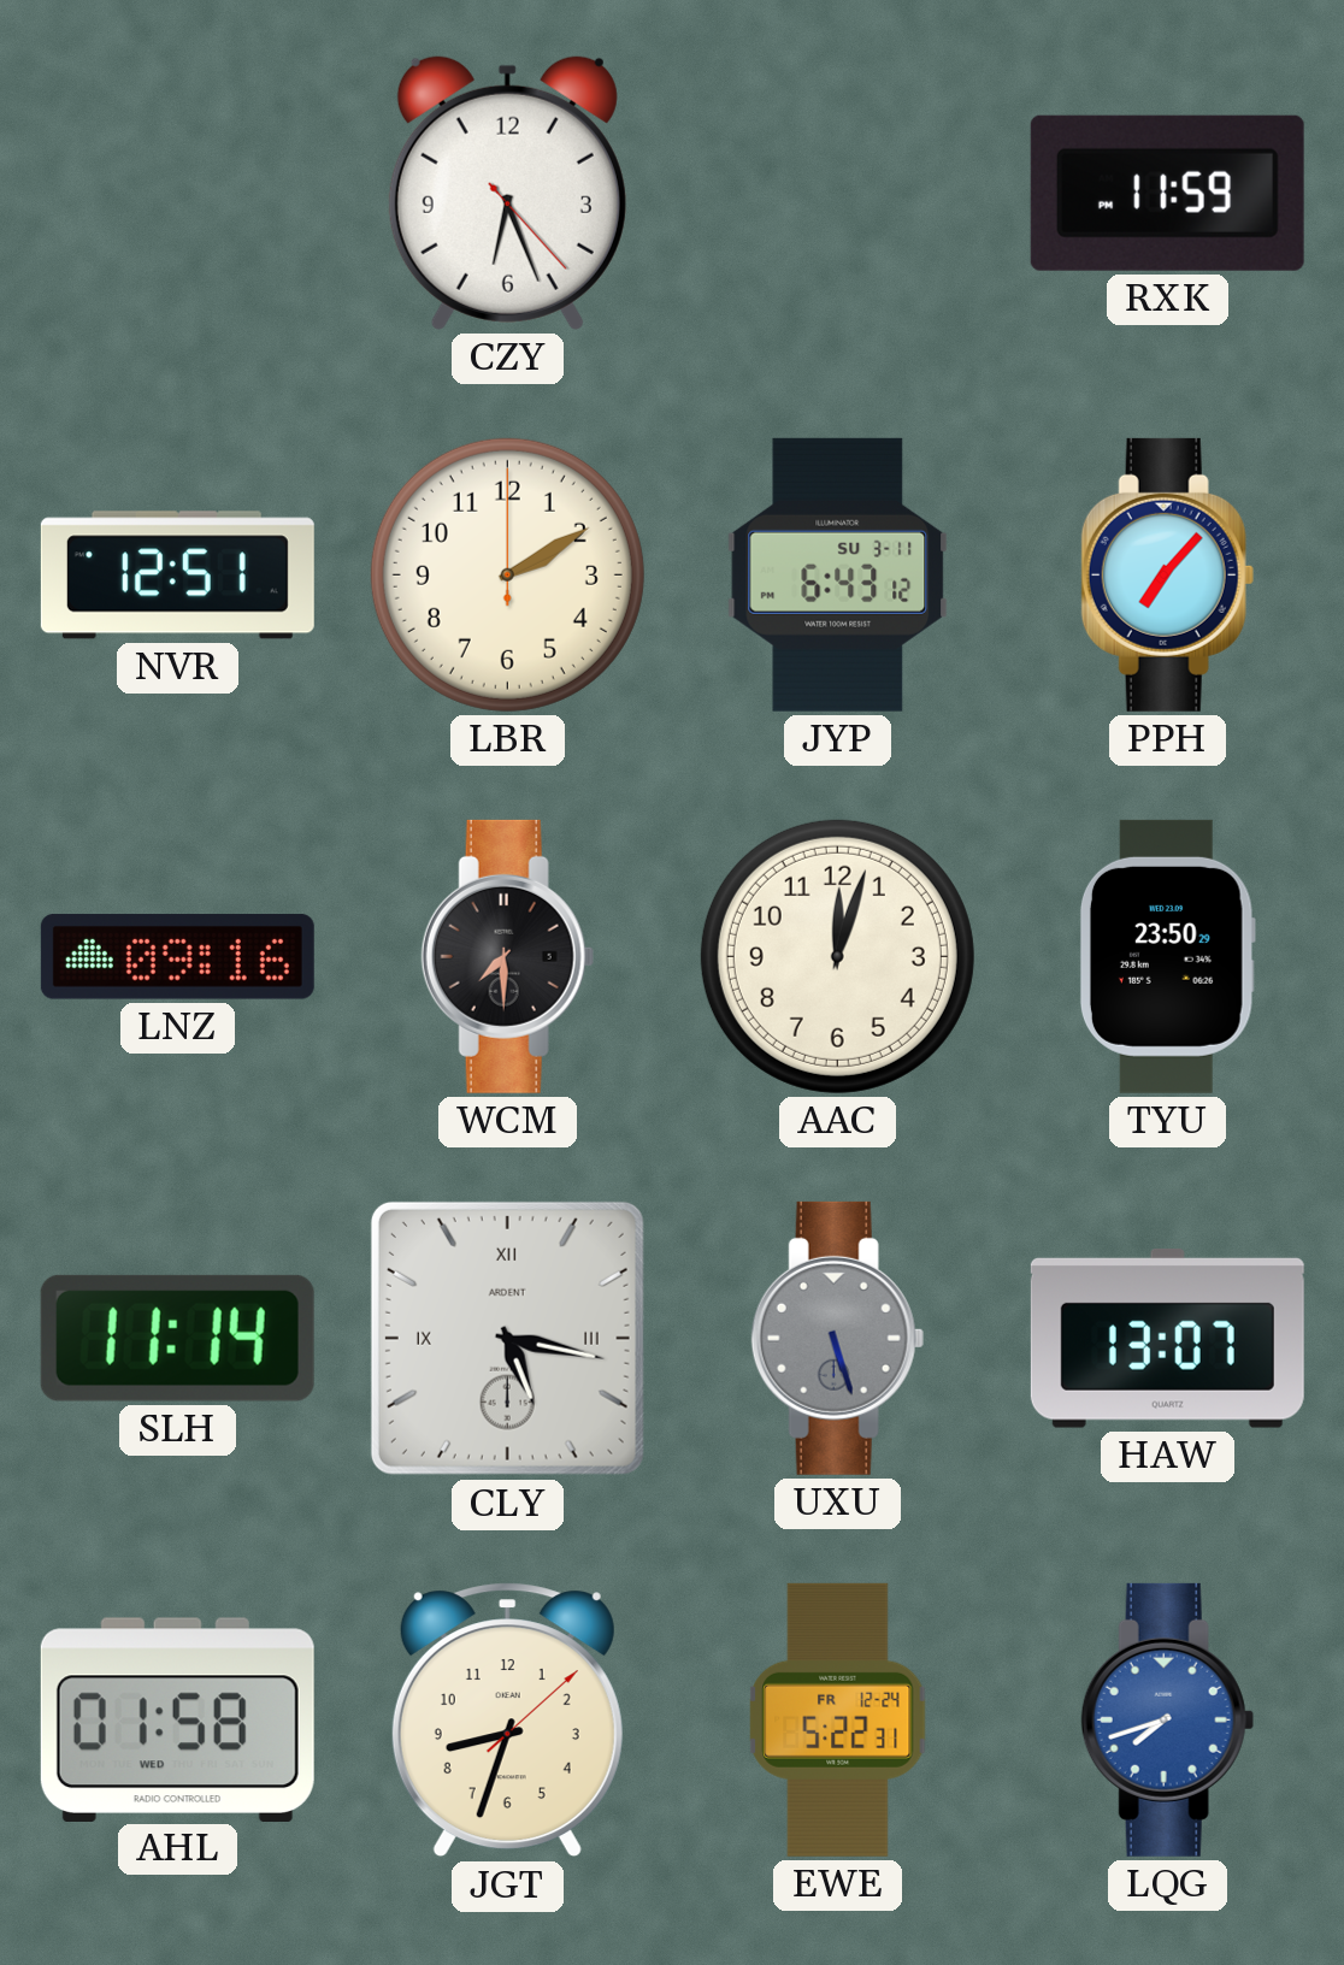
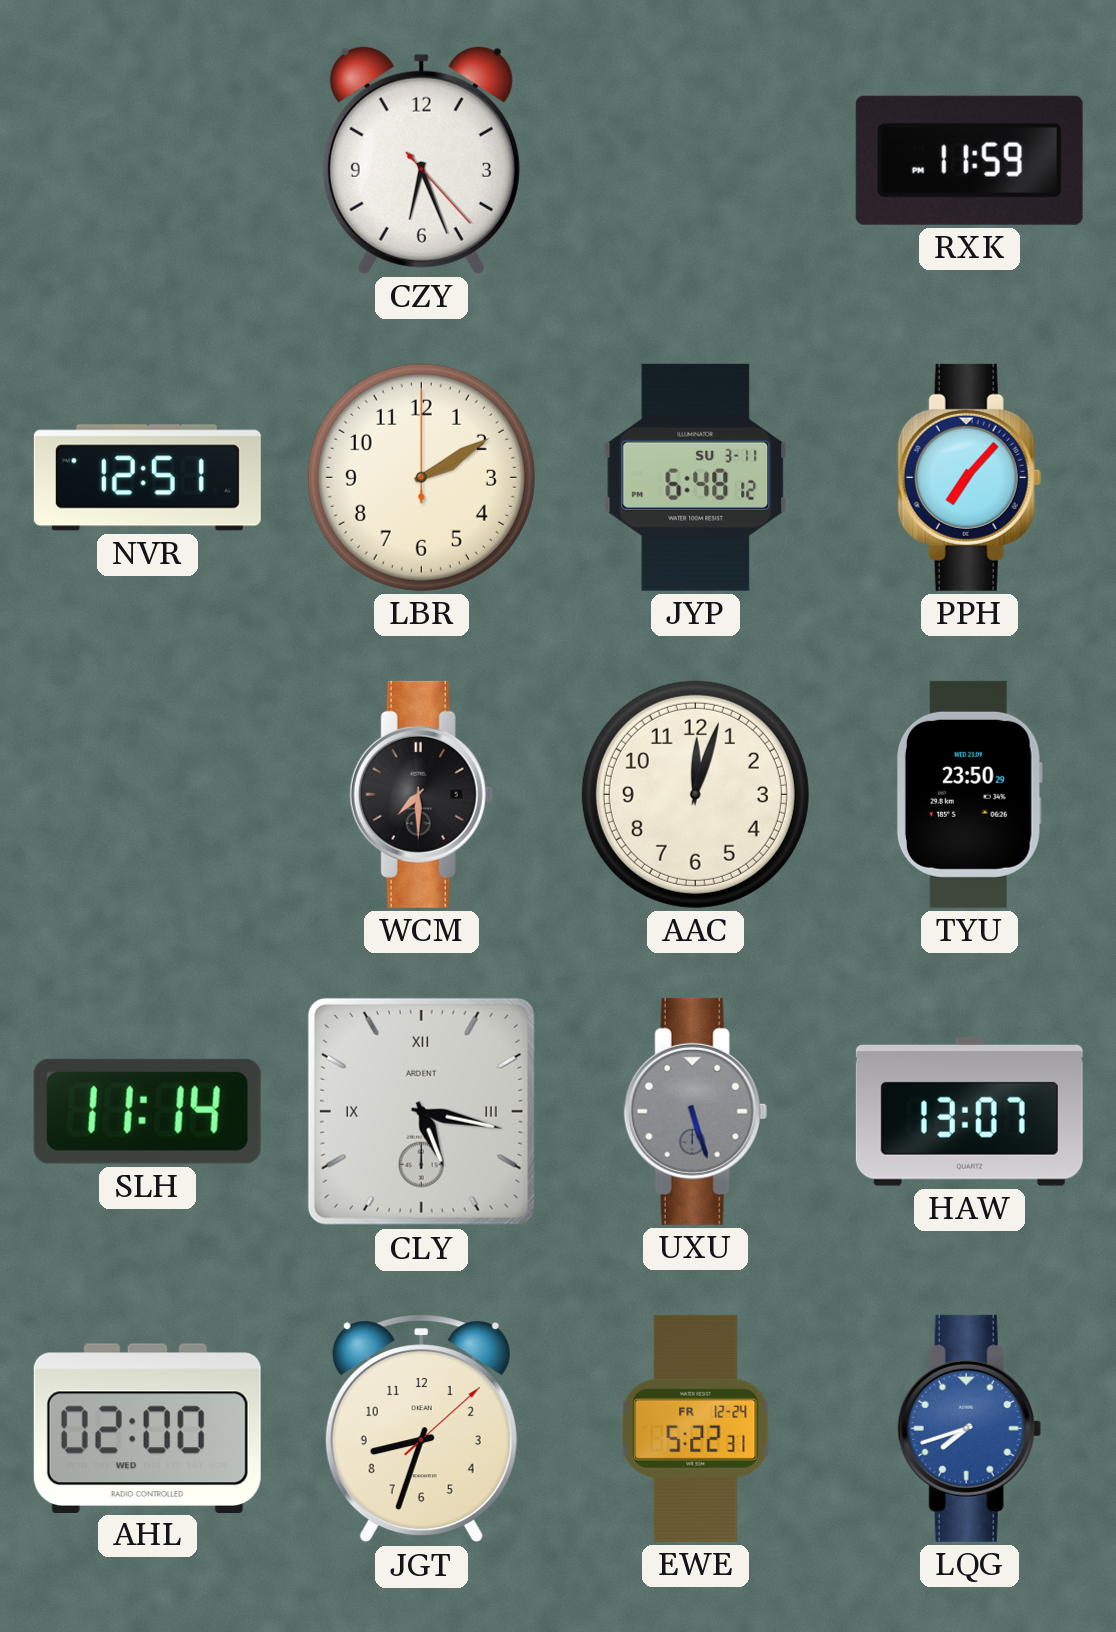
JYP: 6:43 -> 6:48
LNZ: 09:16 -> none
AHL: 01:58 -> 02:00
